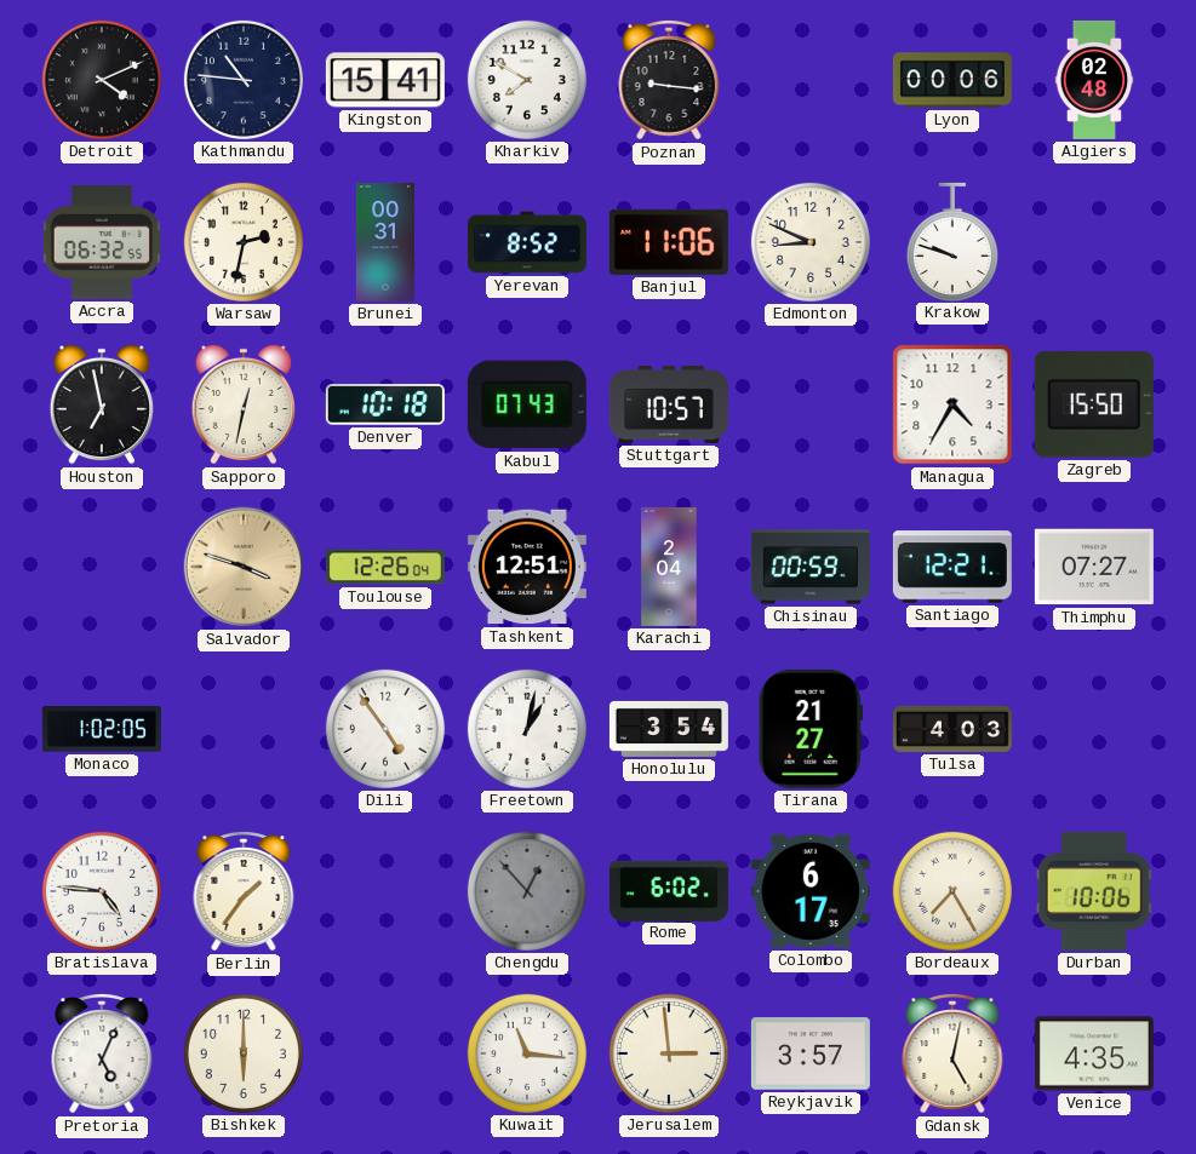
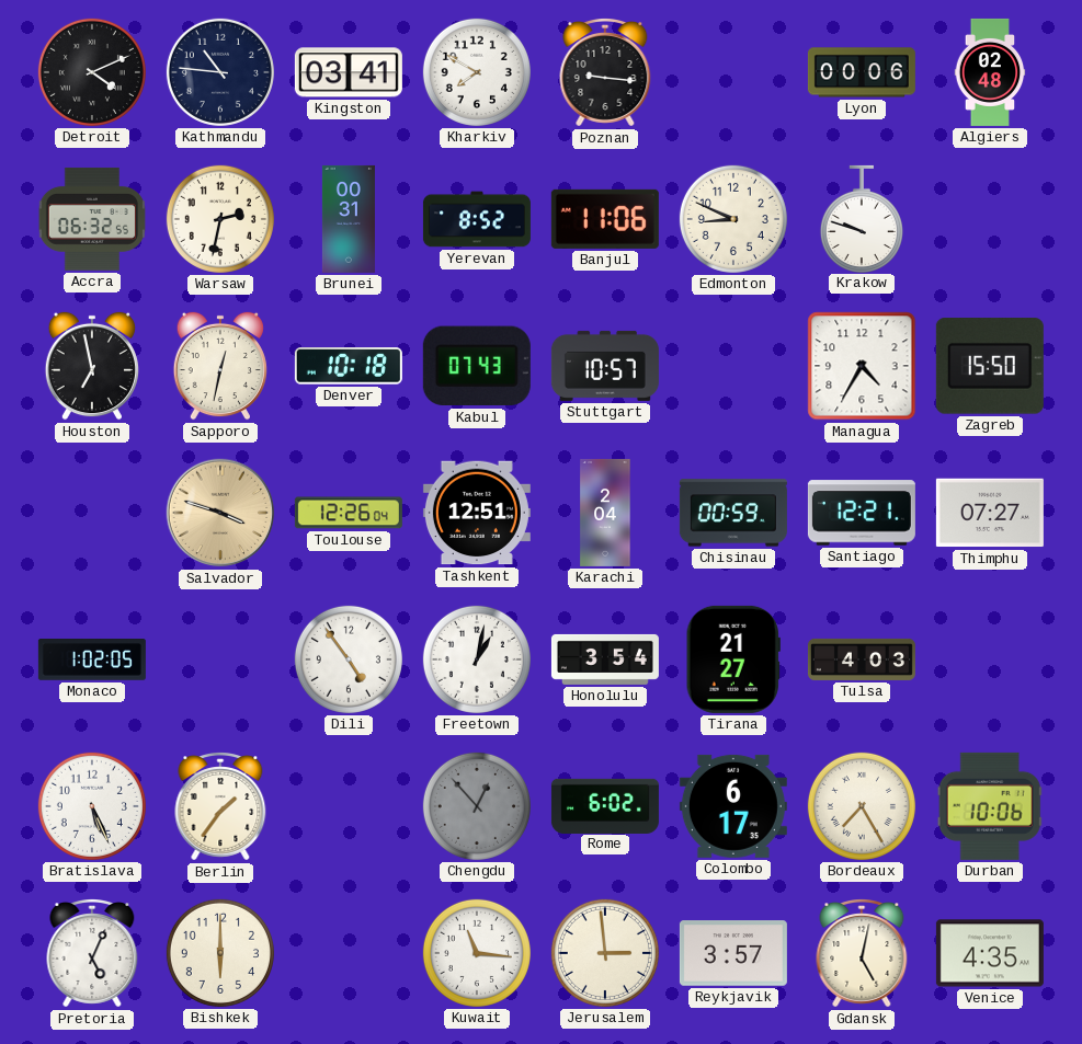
Kingston: 15:41 -> 03:41
Bratislava: 4:46 -> 5:26
